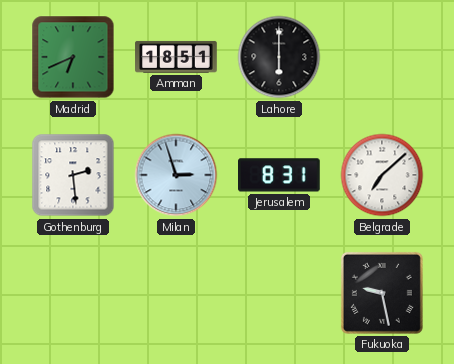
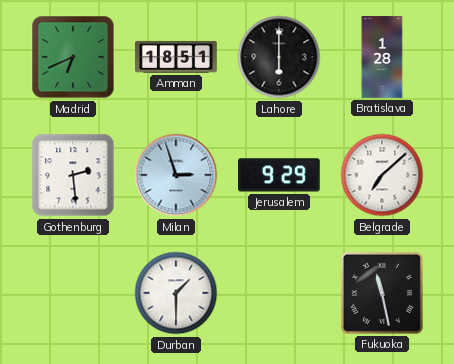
Bratislava: none -> 1:28
Jerusalem: 8:31 -> 9:29
Durban: none -> 1:30
Fukuoka: 9:28 -> 11:28
